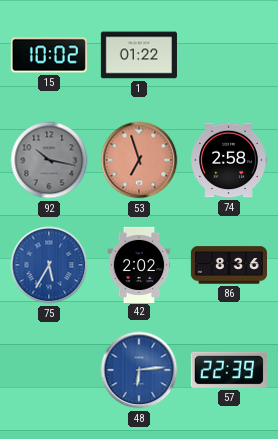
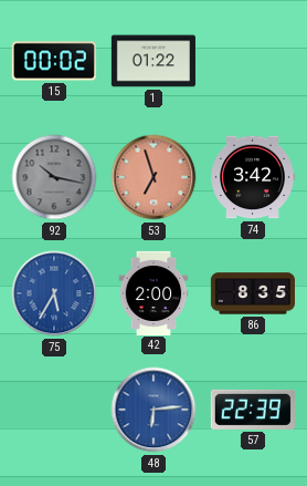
15: 10:02 -> 00:02
74: 2:58 -> 3:42
42: 2:02 -> 2:00
86: 8:36 -> 8:35
